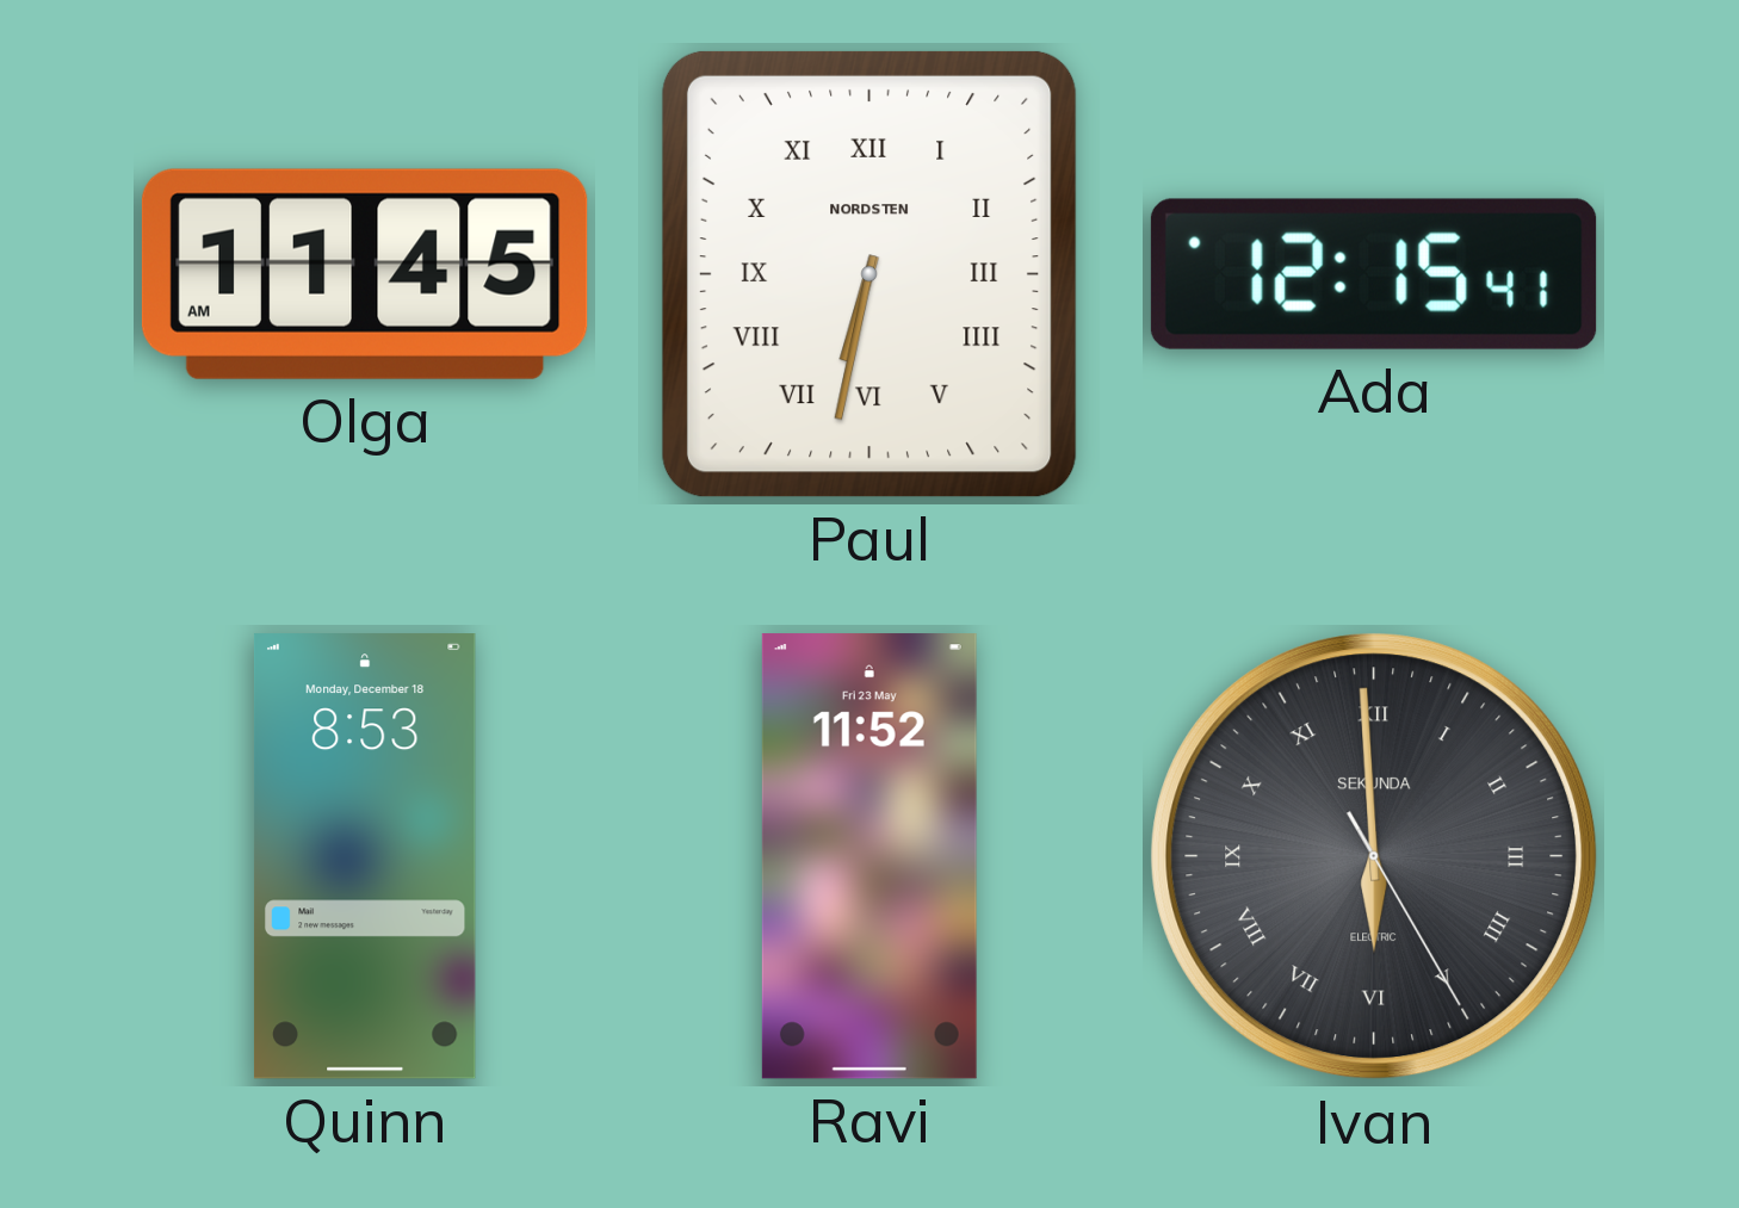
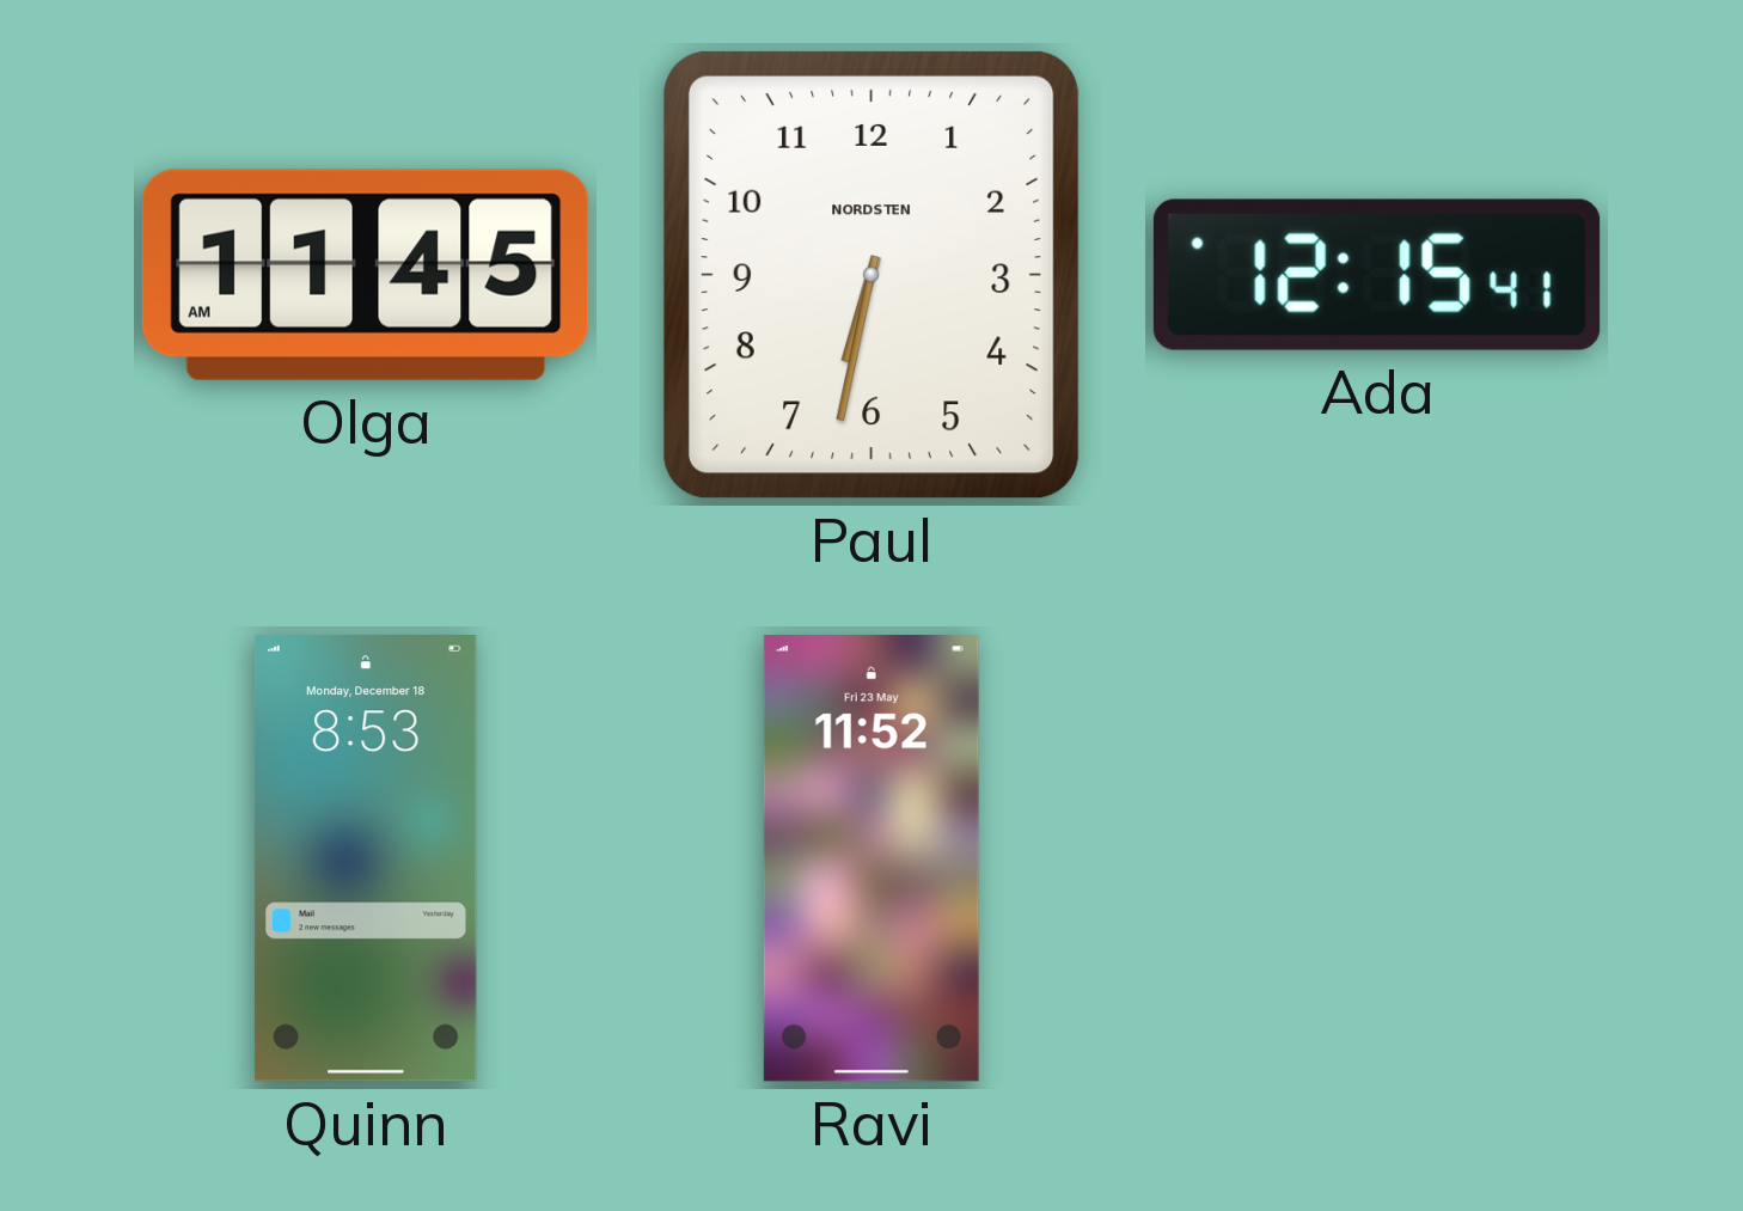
Paul numerals: Roman -> Arabic
Ivan: 5:59 -> none
